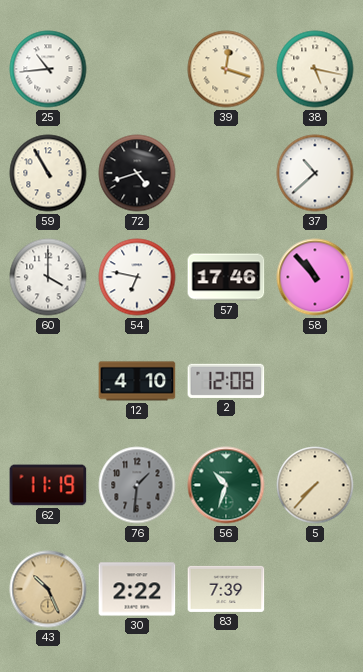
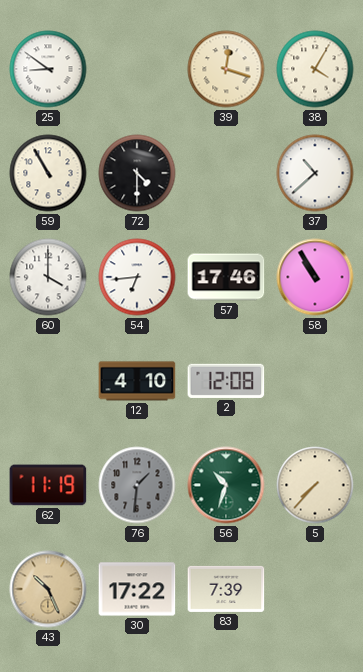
25: 10:44 -> 8:51
38: 5:17 -> 4:05
72: 4:42 -> 4:30
54: 6:47 -> 6:44
58: 10:53 -> 10:55
30: 2:22 -> 17:22
